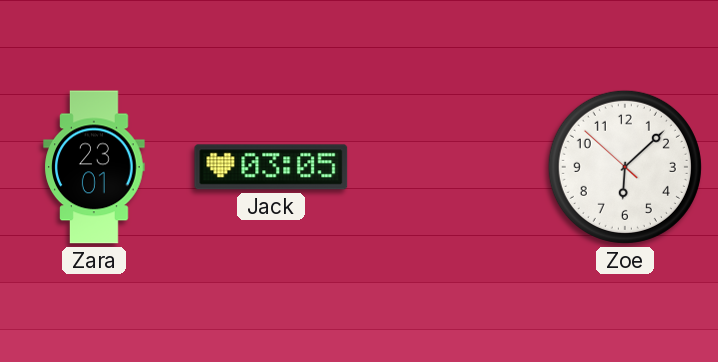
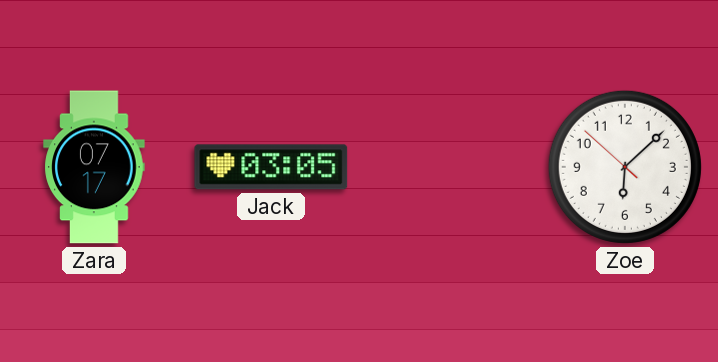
Zara: 23:01 -> 07:17
